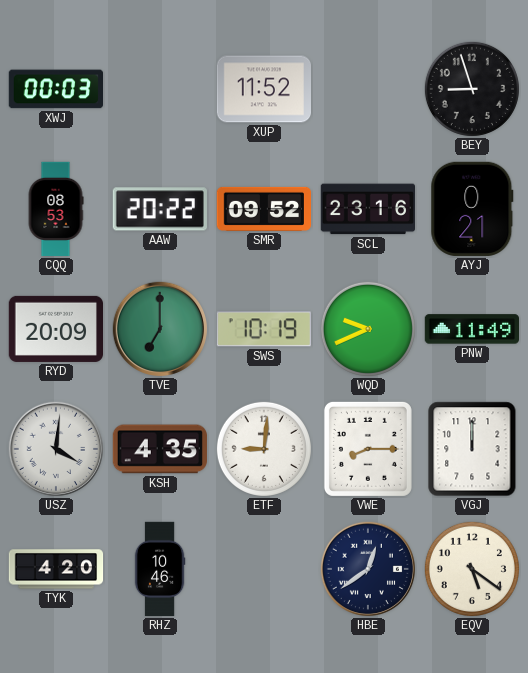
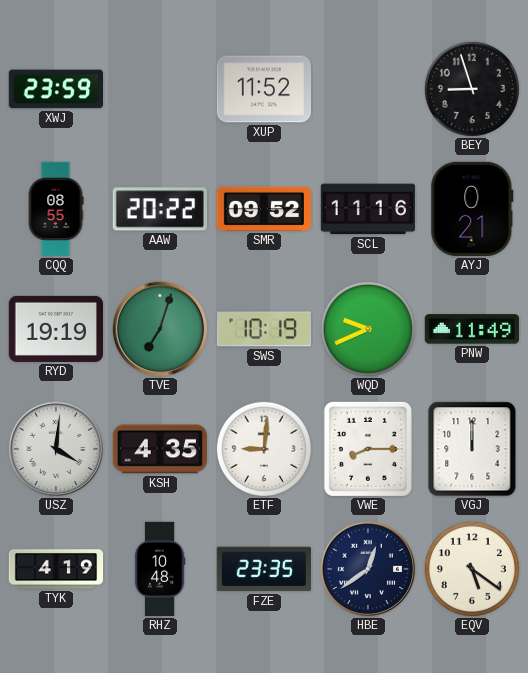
XWJ: 00:03 -> 23:59
CQQ: 08:53 -> 08:55
SCL: 23:16 -> 11:16
RYD: 20:09 -> 19:19
TVE: 7:00 -> 7:03
TYK: 4:20 -> 4:19
RHZ: 10:46 -> 10:48
FZE: none -> 23:35
